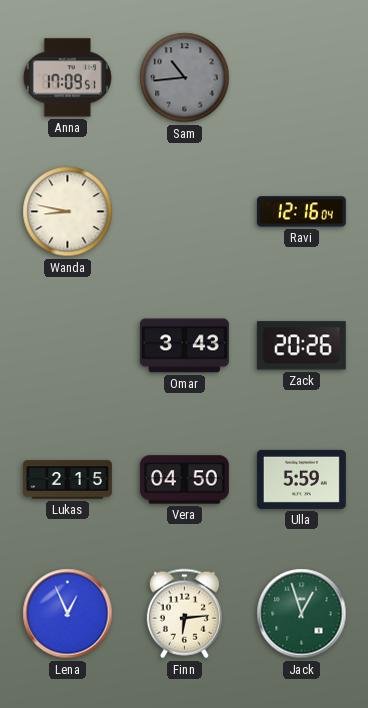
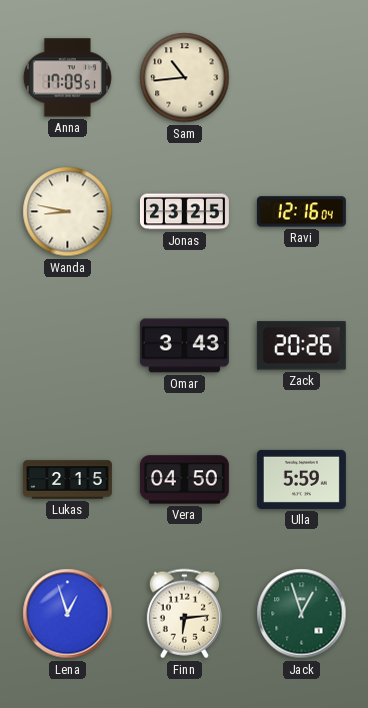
Sam dial: grey -> cream
Jonas: none -> 23:25
Lena: 12:56 -> 12:57
